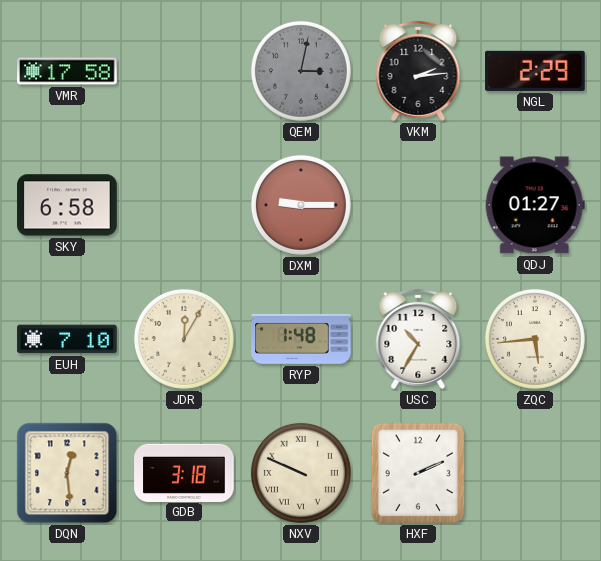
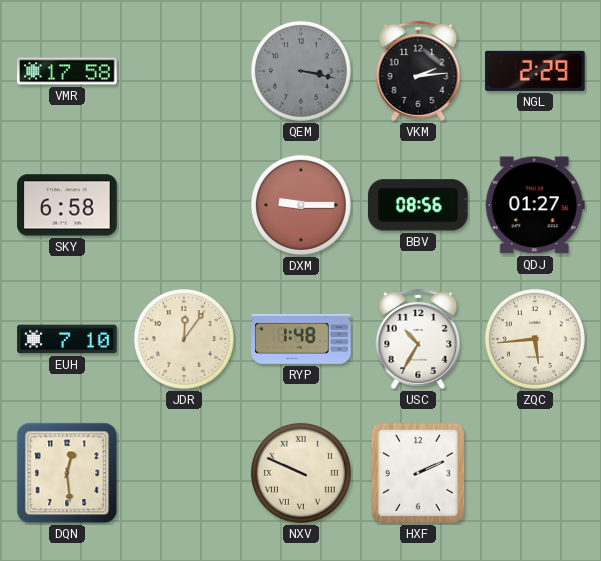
QEM: 3:02 -> 3:17
BBV: none -> 08:56
JDR: 12:05 -> 12:06
GDB: 3:18 -> none
